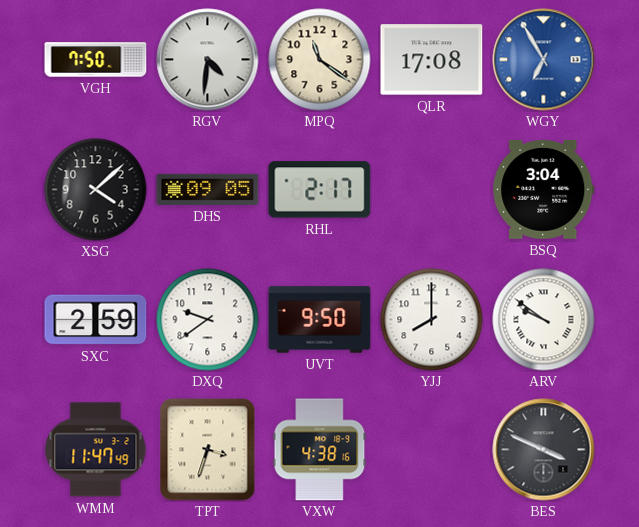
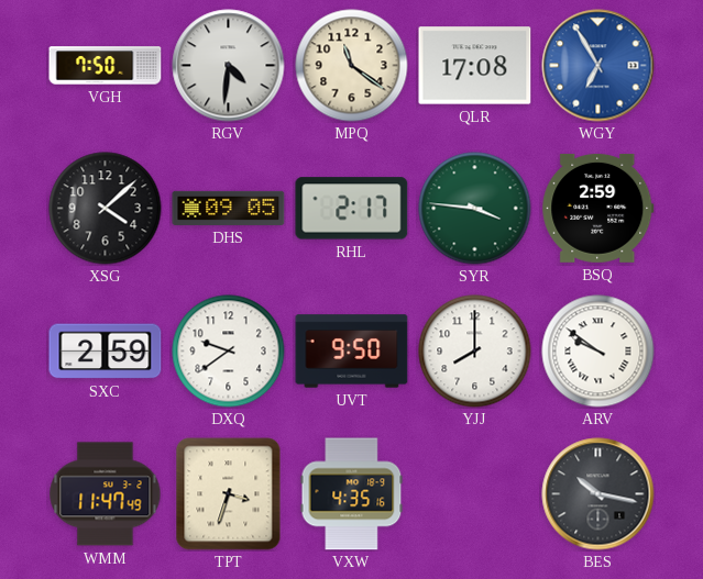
SYR: none -> 3:46
BSQ: 3:04 -> 2:59
VXW: 4:38 -> 4:35
BES: 3:49 -> 10:17
